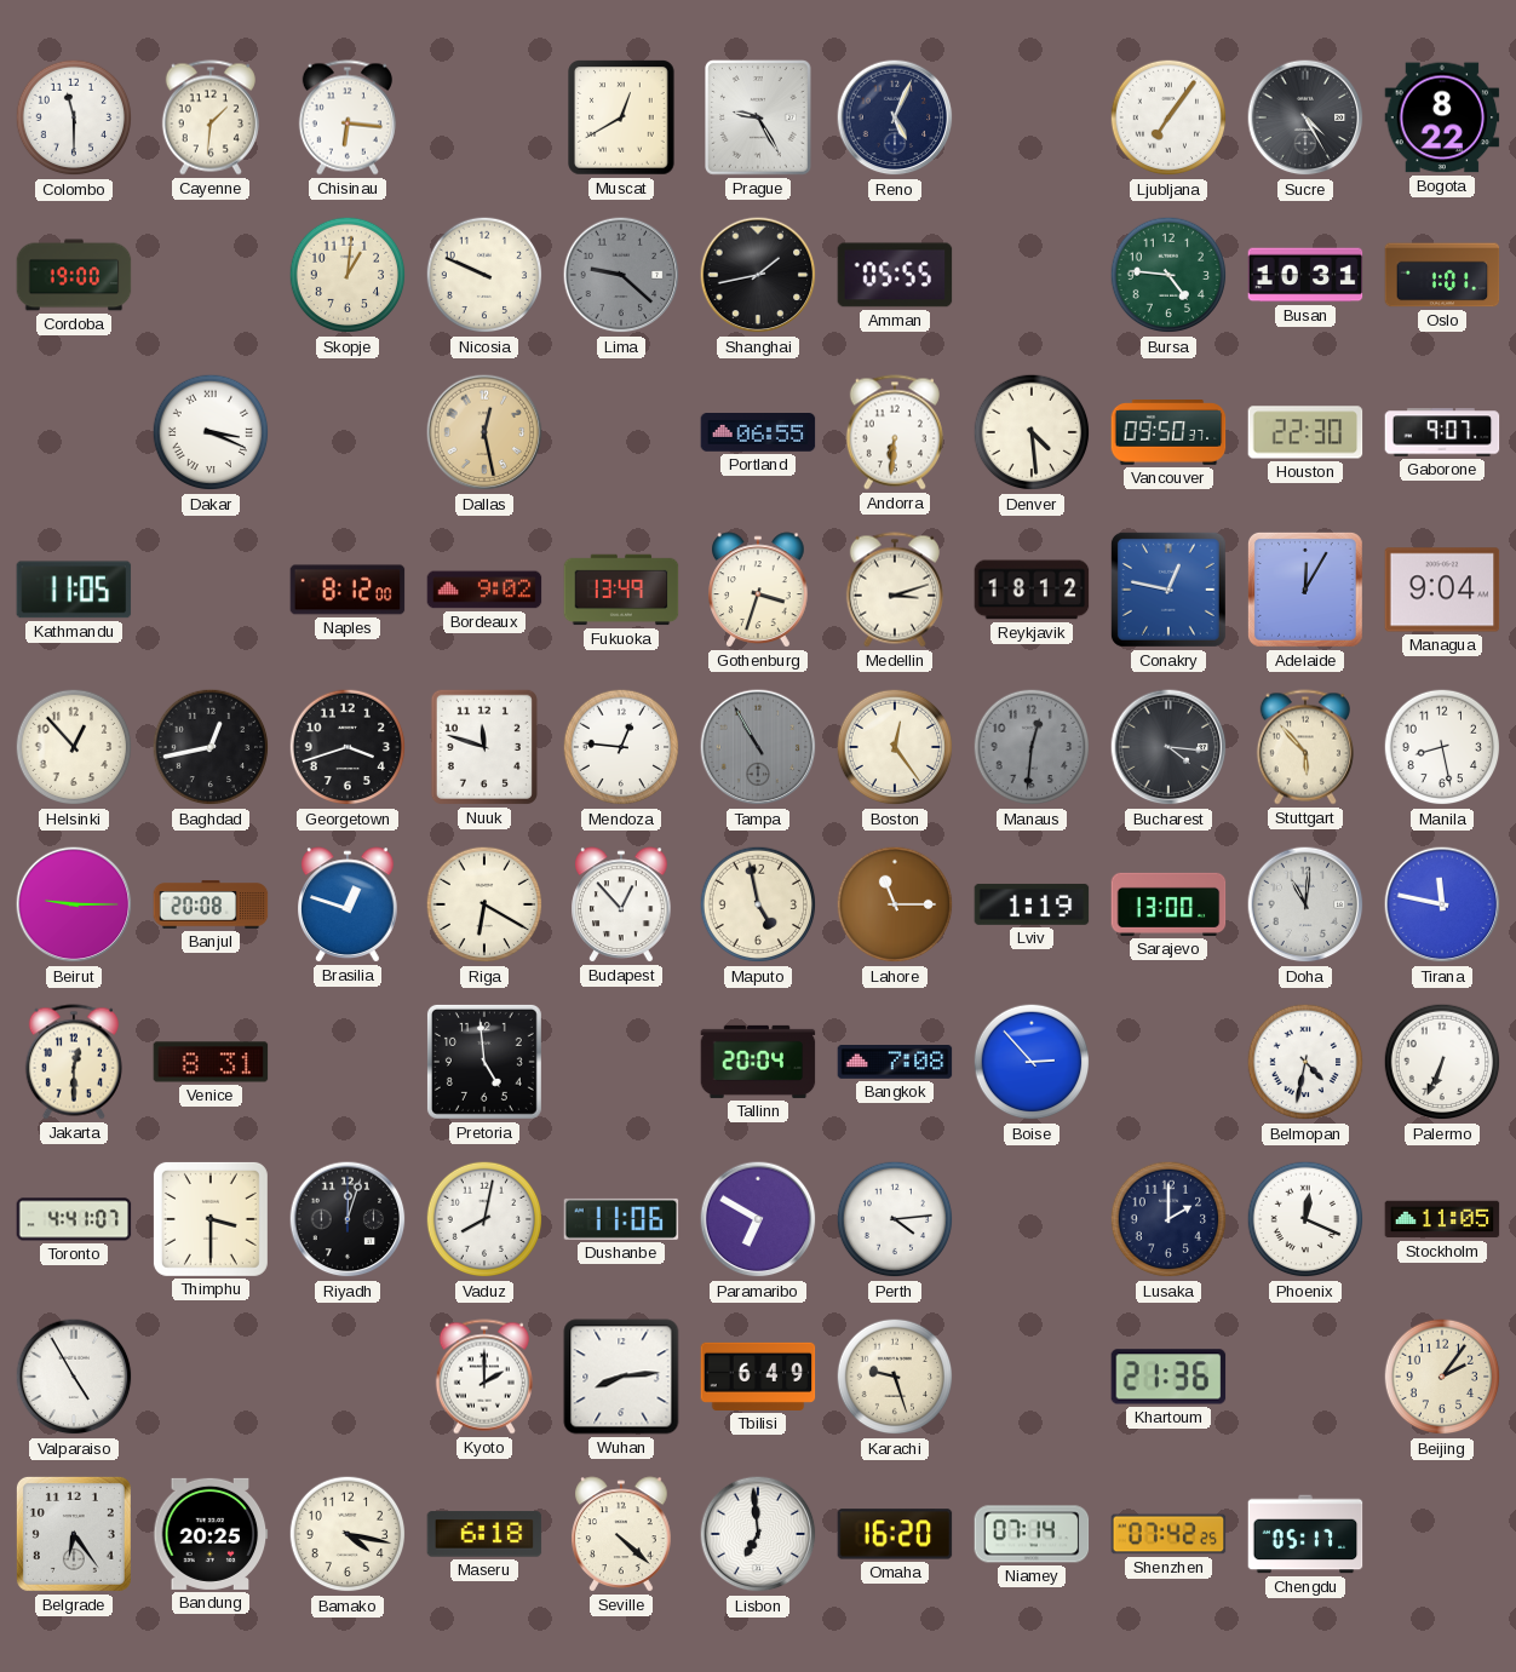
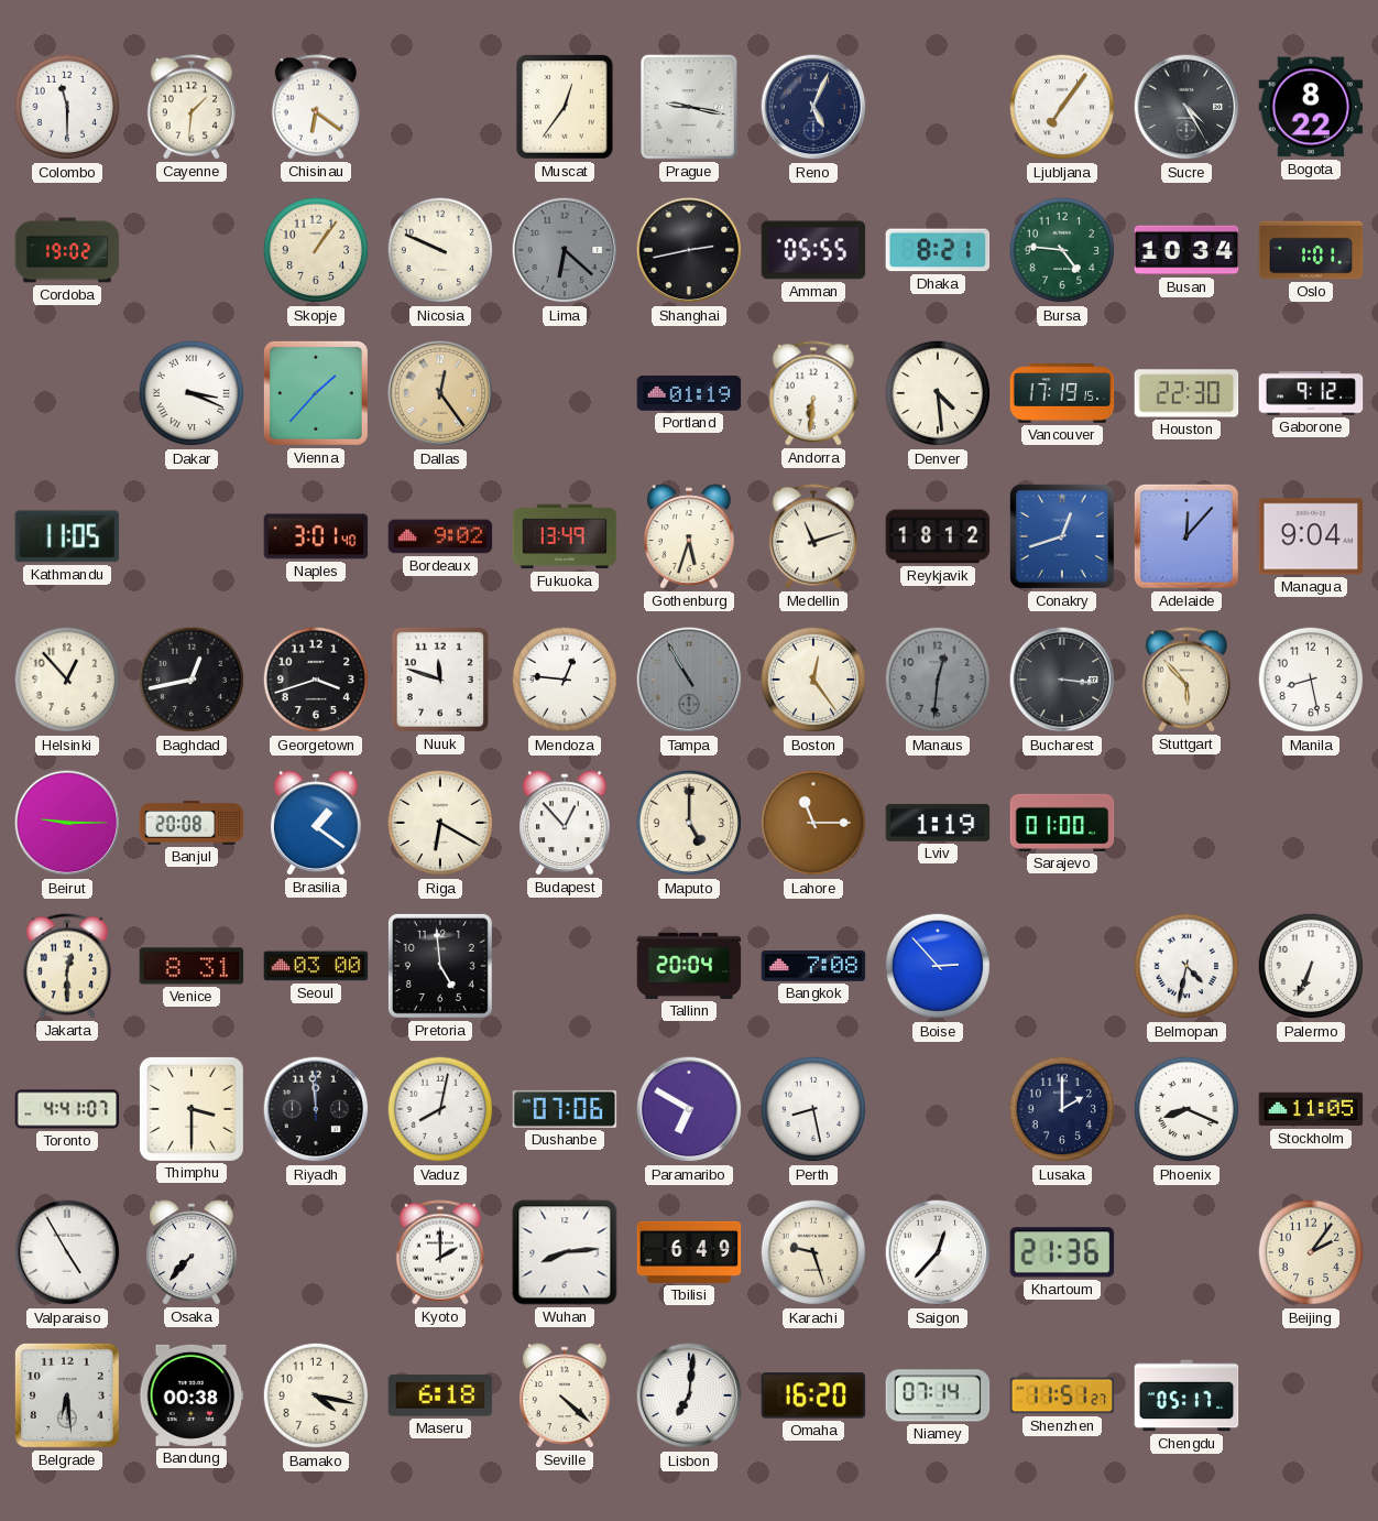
Chisinau: 6:16 -> 6:21
Muscat: 12:40 -> 12:36
Prague: 9:25 -> 9:17
Cordoba: 19:00 -> 19:02
Skopje: 1:01 -> 1:06
Lima: 9:22 -> 6:22
Shanghai: 1:43 -> 2:43
Dhaka: none -> 8:21
Busan: 10:31 -> 10:34
Vienna: none -> 1:37
Dallas: 12:28 -> 12:24
Portland: 06:55 -> 01:19
Vancouver: 09:50 -> 17:19
Gaborone: 9:07 -> 9:12
Naples: 8:12 -> 3:01
Gothenburg: 3:33 -> 5:33
Medellin: 3:12 -> 11:12
Conakry: 12:47 -> 12:42
Adelaide: 12:05 -> 12:07
Bucharest: 4:16 -> 3:16
Brasilia: 12:48 -> 1:21
Maputo: 4:58 -> 5:00
Sarajevo: 13:00 -> 01:00
Doha: 11:01 -> none
Tirana: 11:47 -> none
Seoul: none -> 03:00
Riyadh: 12:03 -> 11:59
Dushanbe: 11:06 -> 07:06
Perth: 4:14 -> 8:28
Phoenix: 12:19 -> 8:19
Osaka: none -> 7:37
Saigon: none -> 12:37
Belgrade: 6:24 -> 6:29
Bandung: 20:25 -> 00:38
Lisbon: 6:59 -> 7:01
Shenzhen: 07:42 -> 11:51
